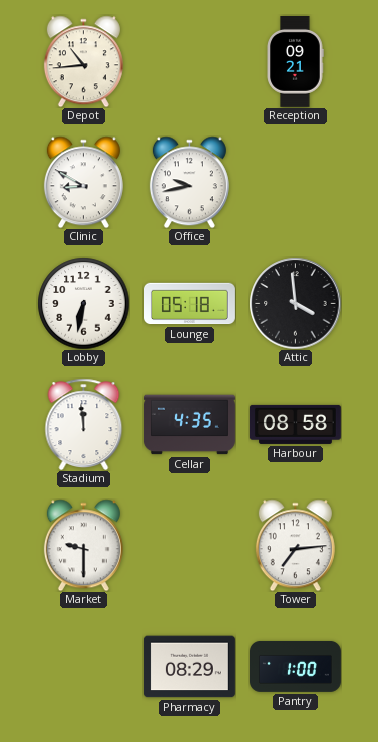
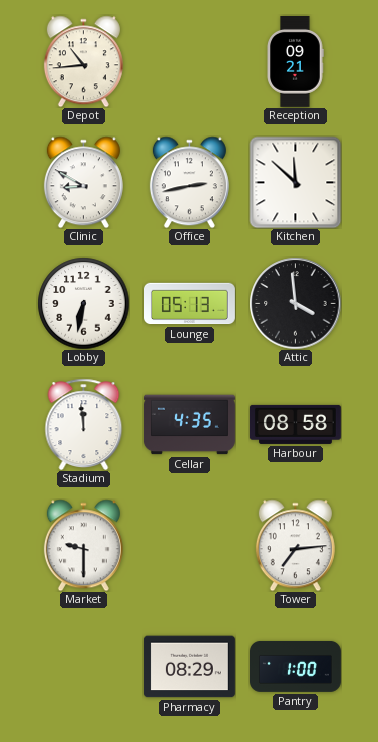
Office: 9:43 -> 2:43
Kitchen: none -> 11:52
Lounge: 05:18 -> 05:13
